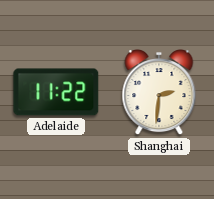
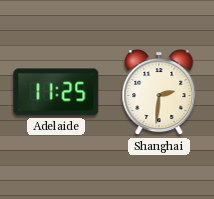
Adelaide: 11:22 -> 11:25
